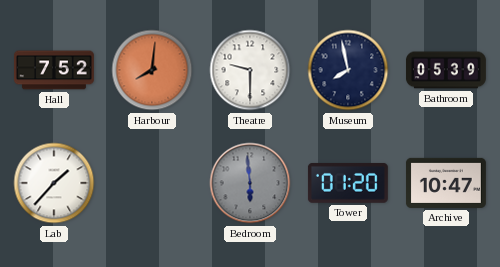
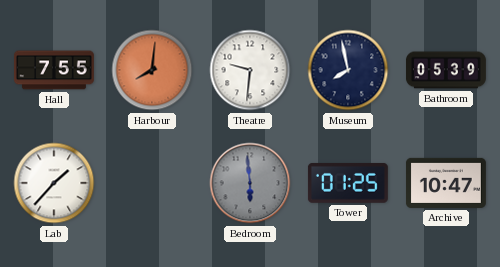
Hall: 7:52 -> 7:55
Theatre: 9:30 -> 9:31
Tower: 01:20 -> 01:25
